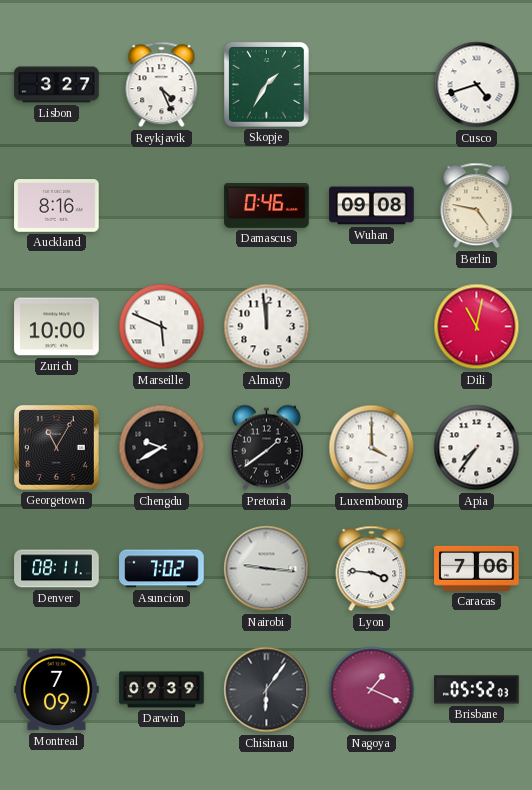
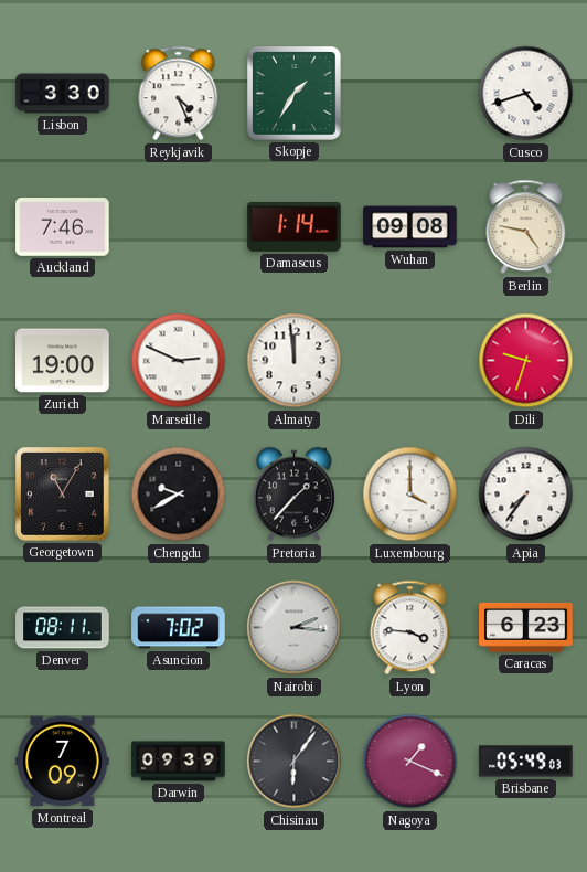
Lisbon: 3:27 -> 3:30
Auckland: 8:16 -> 7:46
Damascus: 0:46 -> 1:14
Zurich: 10:00 -> 19:00
Marseille: 5:49 -> 2:49
Dili: 11:02 -> 9:33
Pretoria: 1:39 -> 1:37
Nairobi: 9:16 -> 2:16
Caracas: 7:06 -> 6:23
Brisbane: 05:52 -> 05:49
